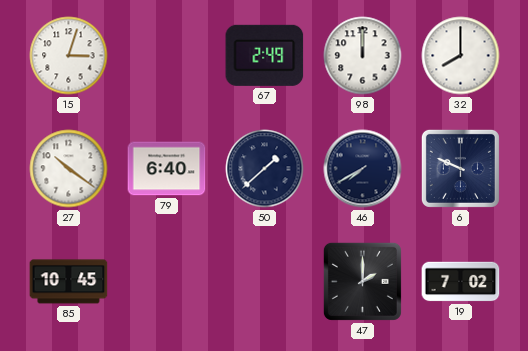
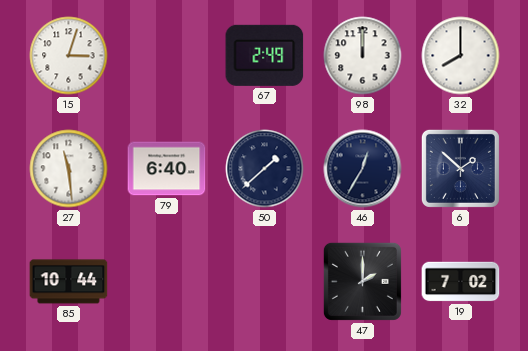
27: 10:21 -> 11:29
46: 7:40 -> 12:35
6: 9:49 -> 1:52
85: 10:45 -> 10:44
